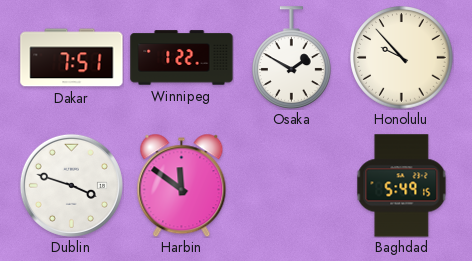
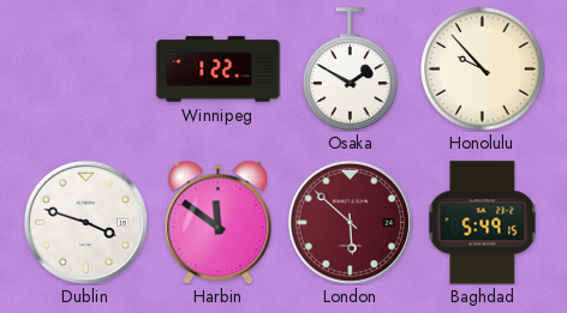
Dakar: 7:51 -> none
London: none -> 5:52
